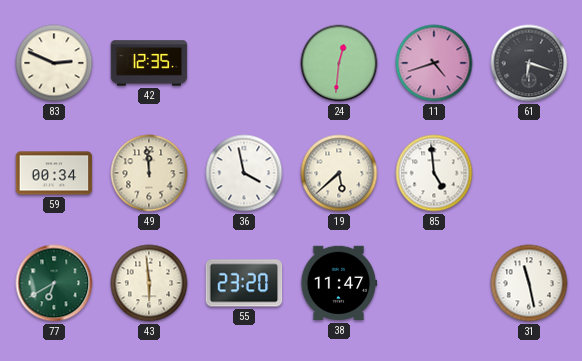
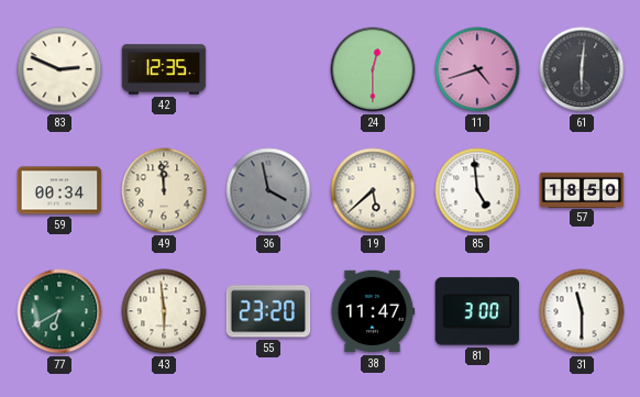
24: 12:31 -> 12:30
61: 6:18 -> 6:01
36 dial: white -> grey
57: none -> 18:50
81: none -> 3:00
31: 11:28 -> 11:30
